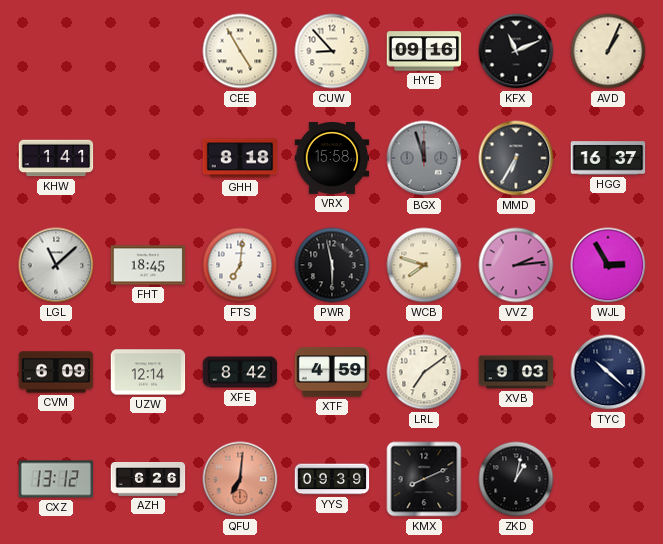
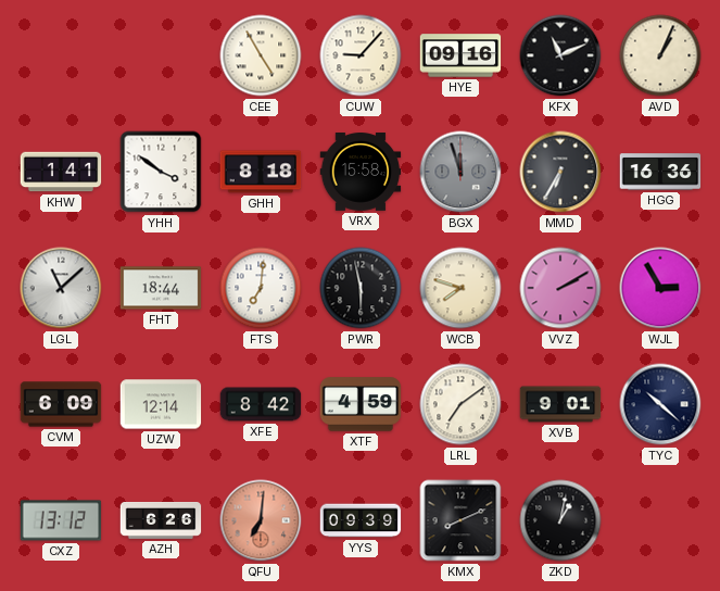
CUW: 8:53 -> 9:07
YHH: none -> 3:51
HGG: 16:37 -> 16:36
FHT: 18:45 -> 18:44
VVZ: 2:14 -> 2:10
XVB: 9:03 -> 9:01
